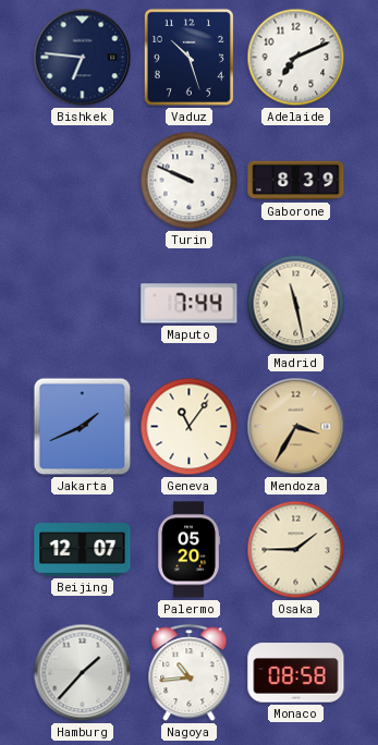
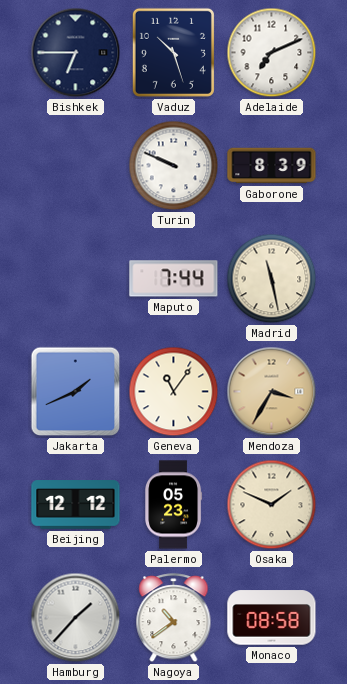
Bishkek: 6:46 -> 6:45
Beijing: 12:07 -> 12:12
Palermo: 05:20 -> 05:23
Osaka: 1:45 -> 1:49
Nagoya: 10:44 -> 10:39
